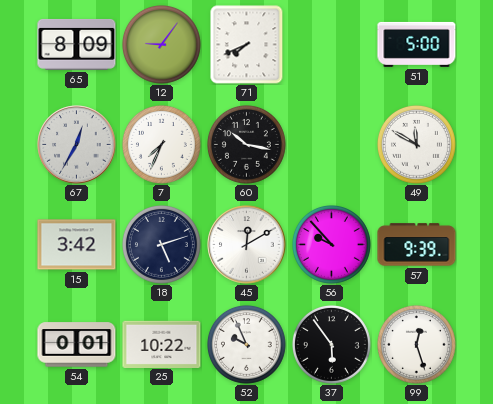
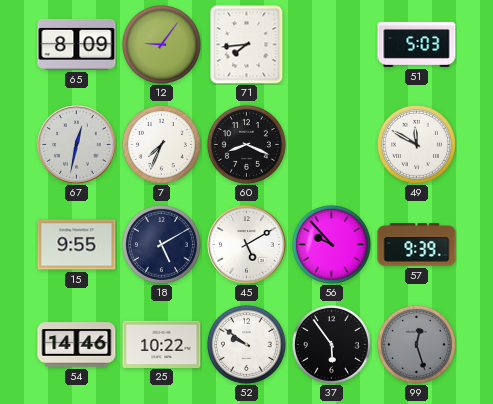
71: 7:41 -> 7:44
51: 5:00 -> 5:03
67: 12:35 -> 12:32
60: 10:17 -> 8:19
15: 3:42 -> 9:55
18: 5:12 -> 5:10
45: 12:10 -> 5:10
54: 0:01 -> 14:46
52: 9:56 -> 9:51
99 dial: white -> grey
